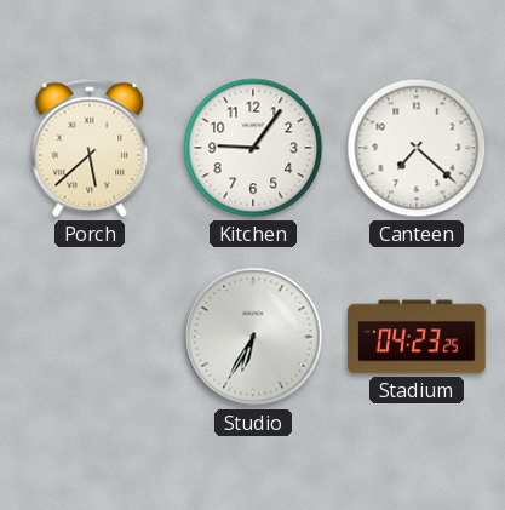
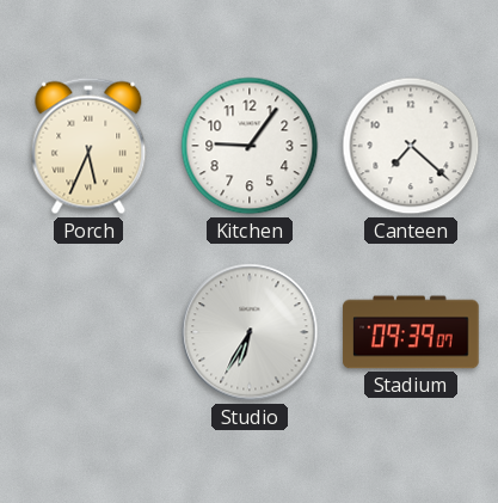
Porch: 5:38 -> 5:34
Stadium: 04:23 -> 09:39
